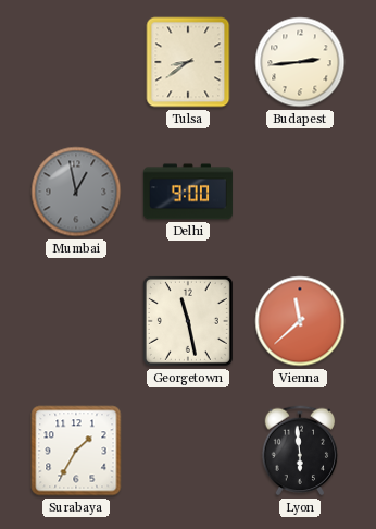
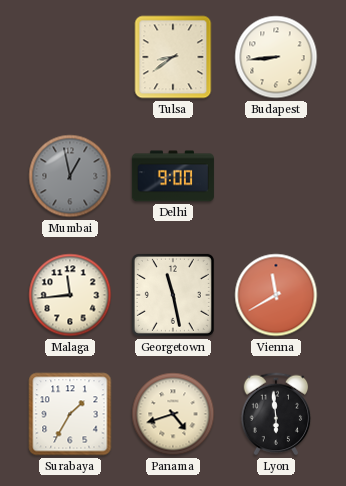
Budapest: 2:44 -> 8:44
Malaga: none -> 11:44
Vienna: 11:38 -> 11:40
Panama: none -> 4:42
